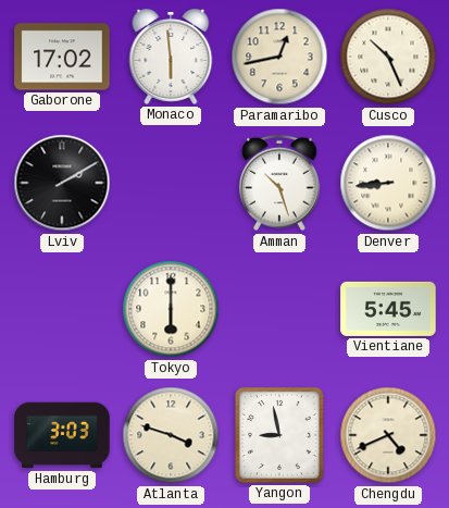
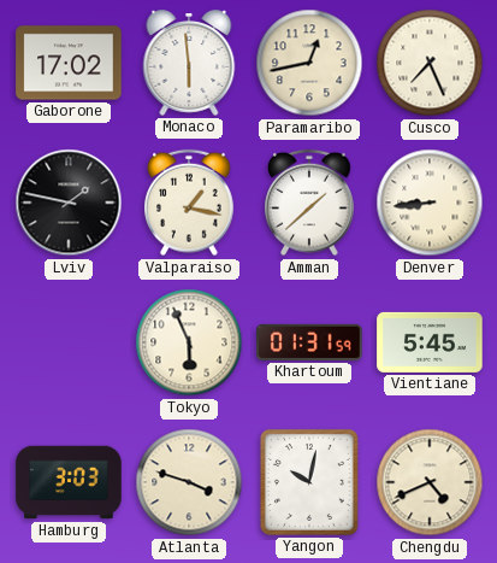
Cusco: 10:26 -> 7:26
Lviv: 2:10 -> 1:47
Valparaiso: none -> 1:17
Amman: 10:27 -> 1:38
Tokyo: 6:00 -> 5:56
Khartoum: none -> 01:31
Yangon: 8:58 -> 10:02
